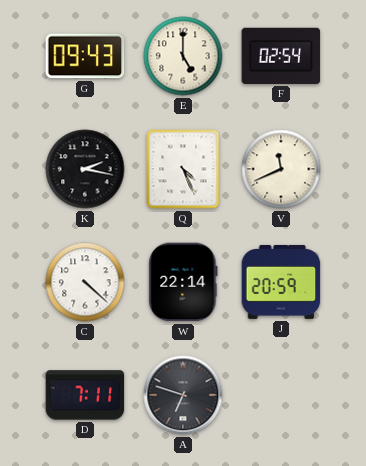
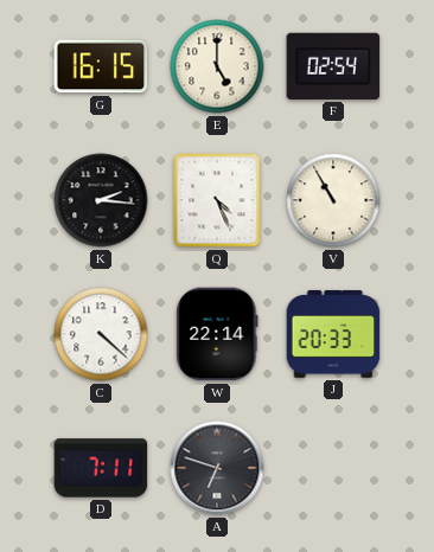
G: 09:43 -> 16:15
K: 2:17 -> 2:16
V: 11:41 -> 10:55
J: 20:59 -> 20:33
